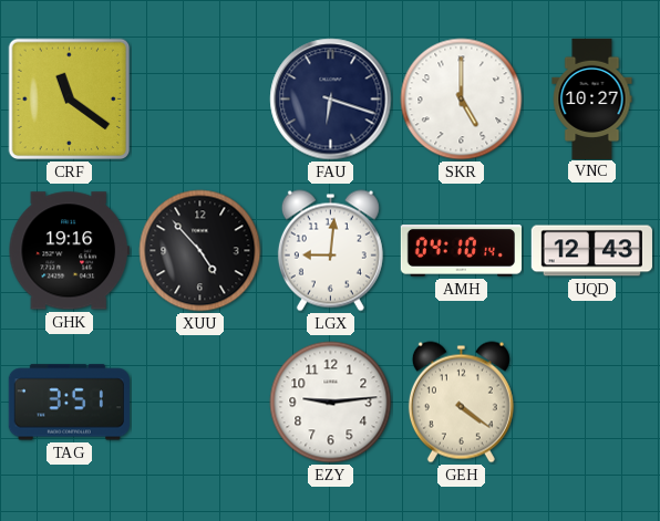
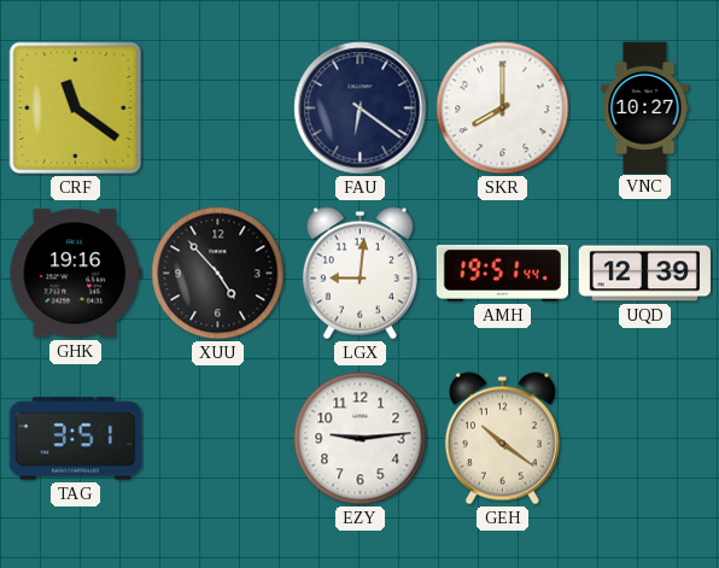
FAU: 6:18 -> 6:21
SKR: 5:00 -> 8:00
AMH: 04:10 -> 19:51
UQD: 12:43 -> 12:39
GEH: 4:21 -> 10:21
